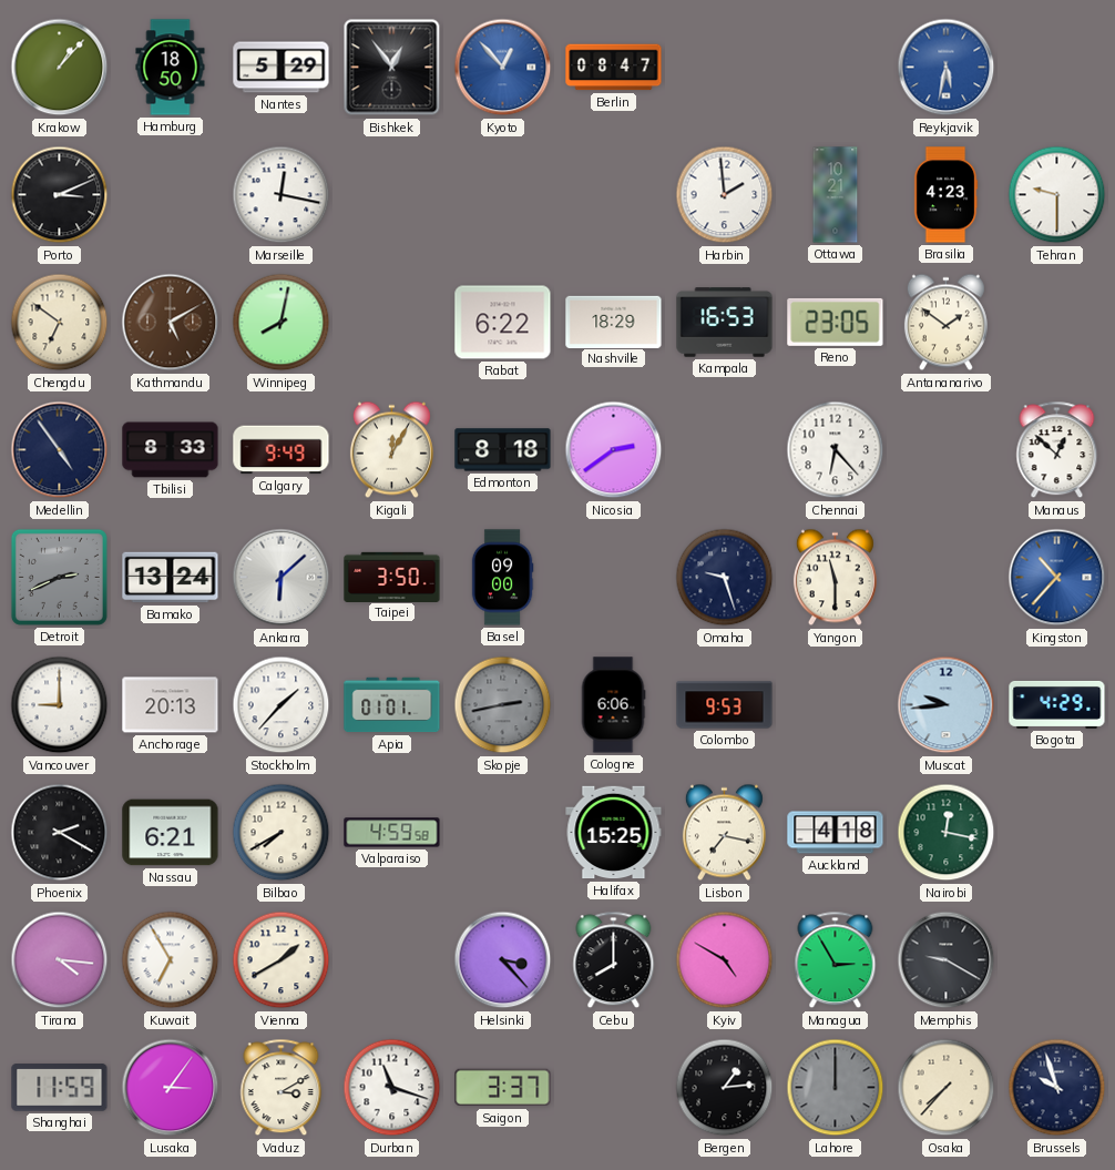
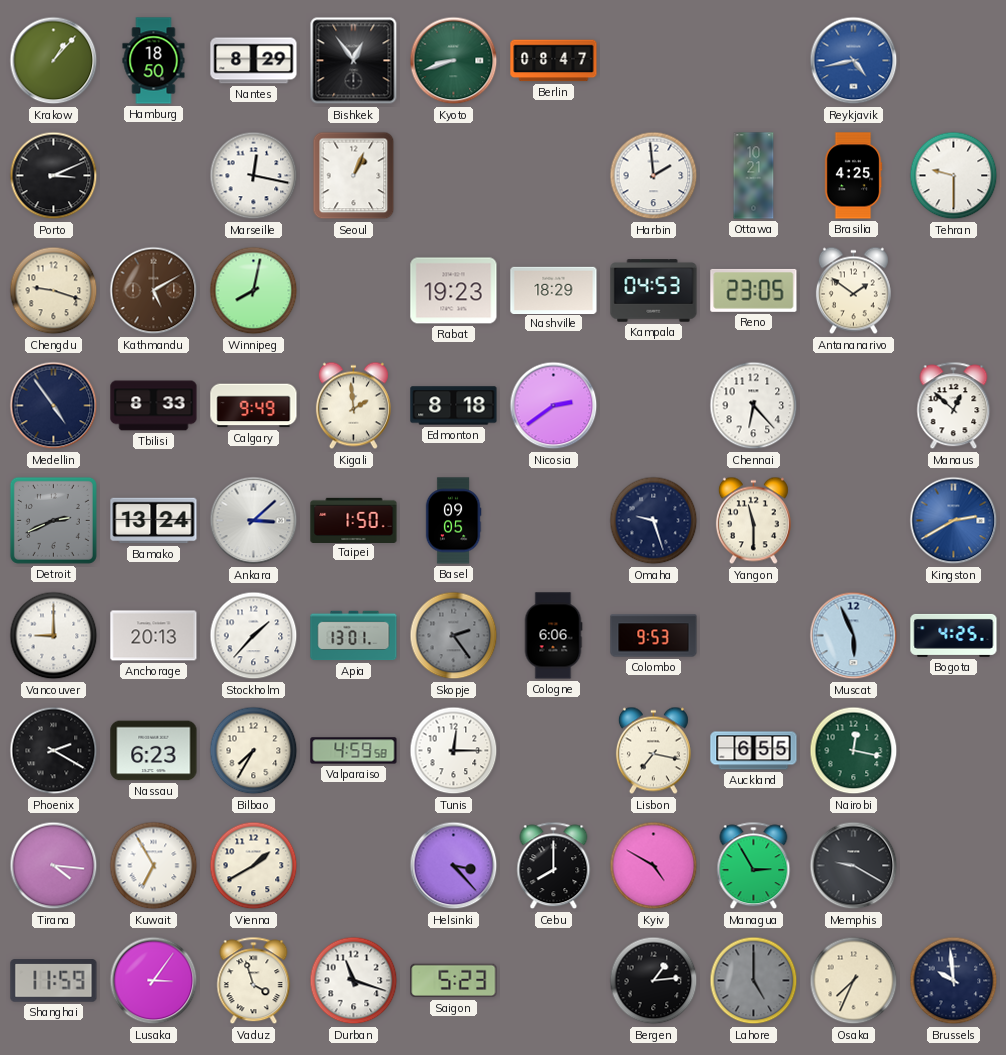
Nantes: 5:29 -> 8:29
Kyoto: 12:53 -> 8:42
Kyoto dial: blue -> green
Reykjavik: 5:32 -> 4:43
Seoul: none -> 1:04
Brasilia: 4:23 -> 4:25
Chengdu: 6:51 -> 9:18
Rabat: 6:22 -> 19:23
Kampala: 16:53 -> 04:53
Kigali: 12:05 -> 1:59
Ankara: 6:08 -> 3:08
Taipei: 3:50 -> 1:50
Basel: 09:00 -> 09:05
Kingston: 10:37 -> 2:40
Apia: 01:01 -> 13:01
Skopje: 2:43 -> 2:24
Muscat: 9:44 -> 5:56
Bogota: 4:29 -> 4:25
Nassau: 6:21 -> 6:23
Bilbao: 7:40 -> 7:35
Tunis: none -> 12:15
Halifax: 15:25 -> none
Auckland: 4:18 -> 6:55
Vaduz: 3:10 -> 3:57
Saigon: 3:37 -> 5:23
Lahore: 12:00 -> 5:00
Osaka: 7:37 -> 7:34
Brussels: 9:57 -> 9:59
